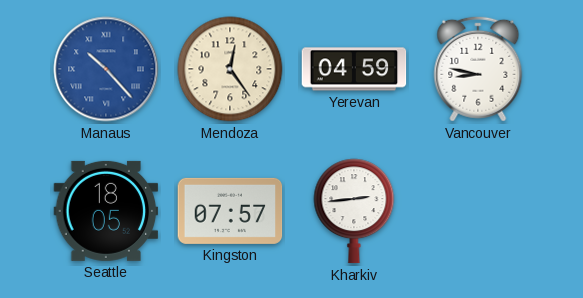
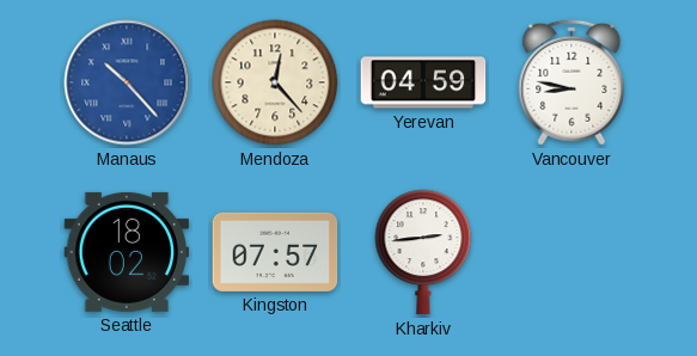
Mendoza: 12:24 -> 12:23
Seattle: 18:05 -> 18:02
